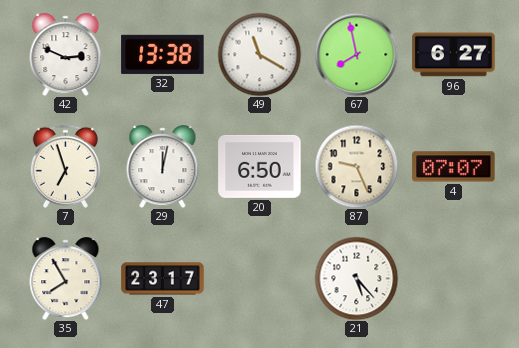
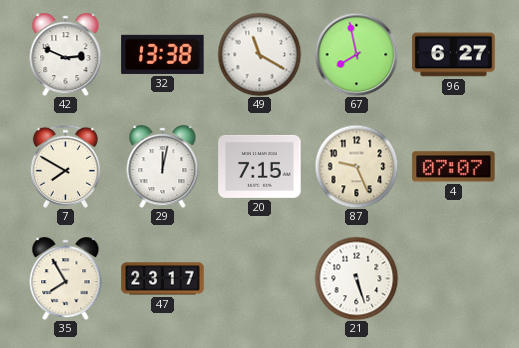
7: 6:57 -> 7:50
20: 6:50 -> 7:15
21: 5:23 -> 5:27
